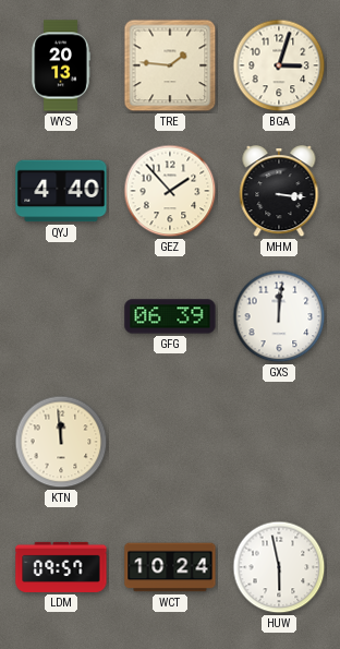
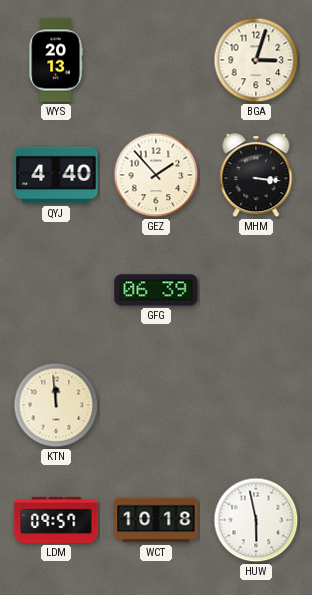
TRE: 1:46 -> none
GXS: 12:01 -> none
WCT: 10:24 -> 10:18
